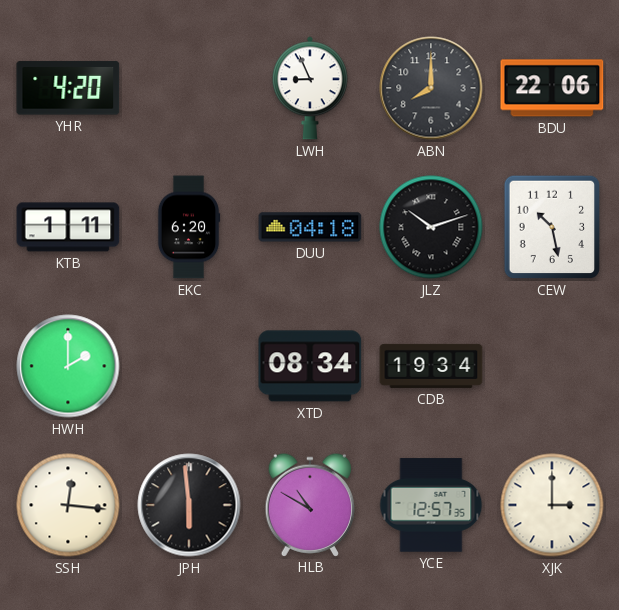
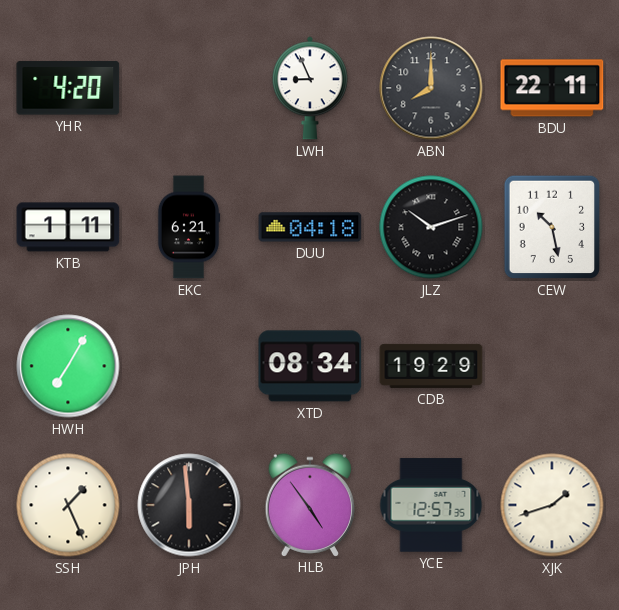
BDU: 22:06 -> 22:11
EKC: 6:20 -> 6:21
HWH: 2:00 -> 7:05
CDB: 19:34 -> 19:29
SSH: 12:16 -> 1:26
HLB: 10:50 -> 4:54
XJK: 3:00 -> 1:42
